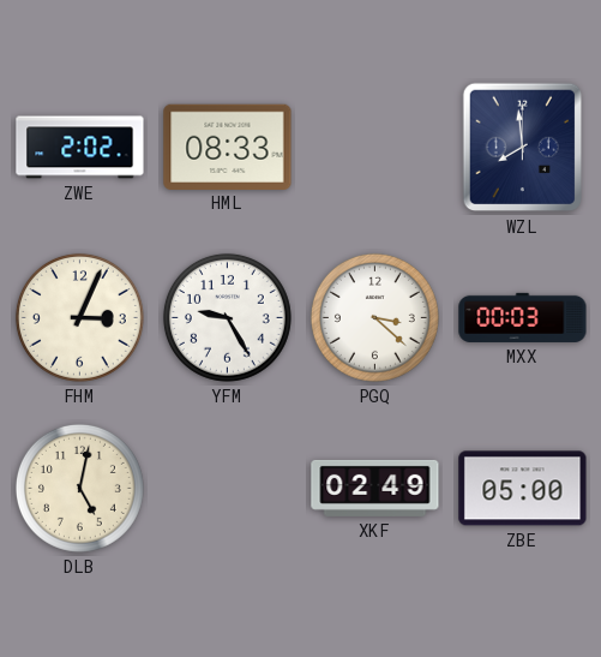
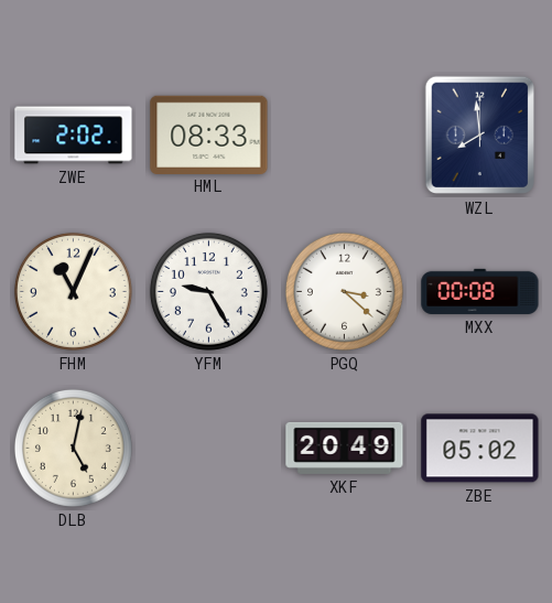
FHM: 3:04 -> 11:04
MXX: 00:03 -> 00:08
XKF: 02:49 -> 20:49
ZBE: 05:00 -> 05:02
